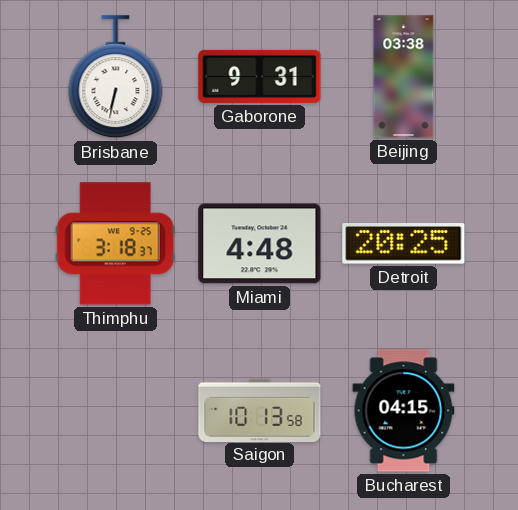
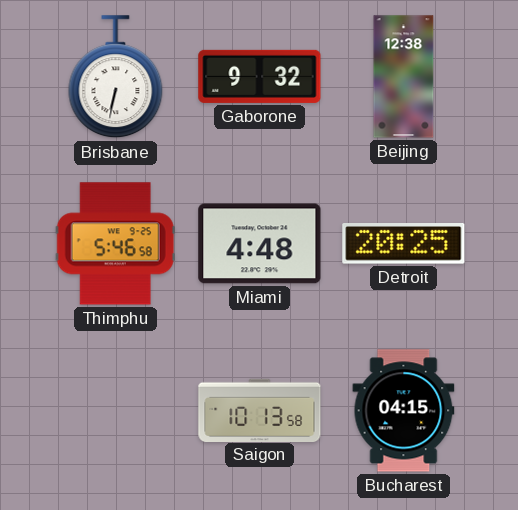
Gaborone: 9:31 -> 9:32
Beijing: 03:38 -> 12:38
Thimphu: 3:18 -> 5:46
